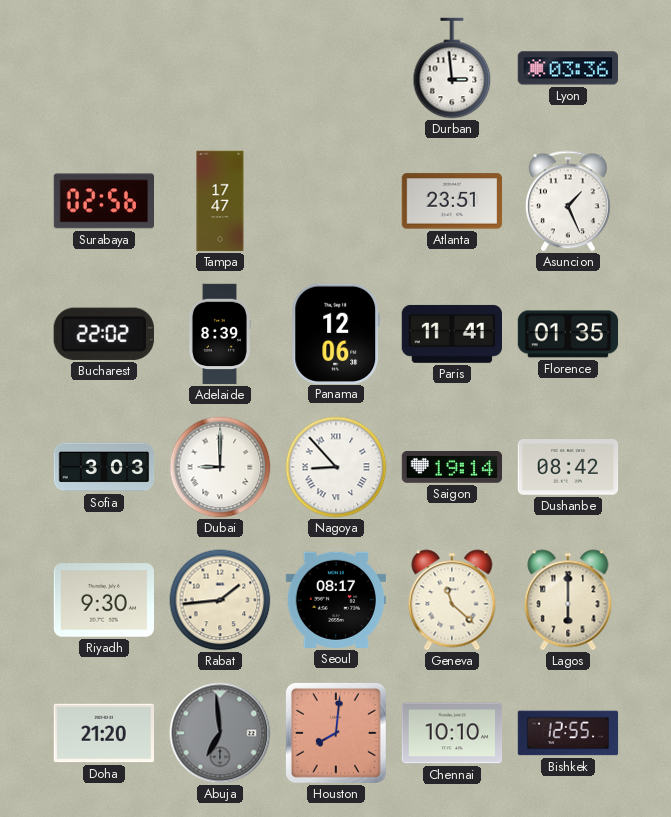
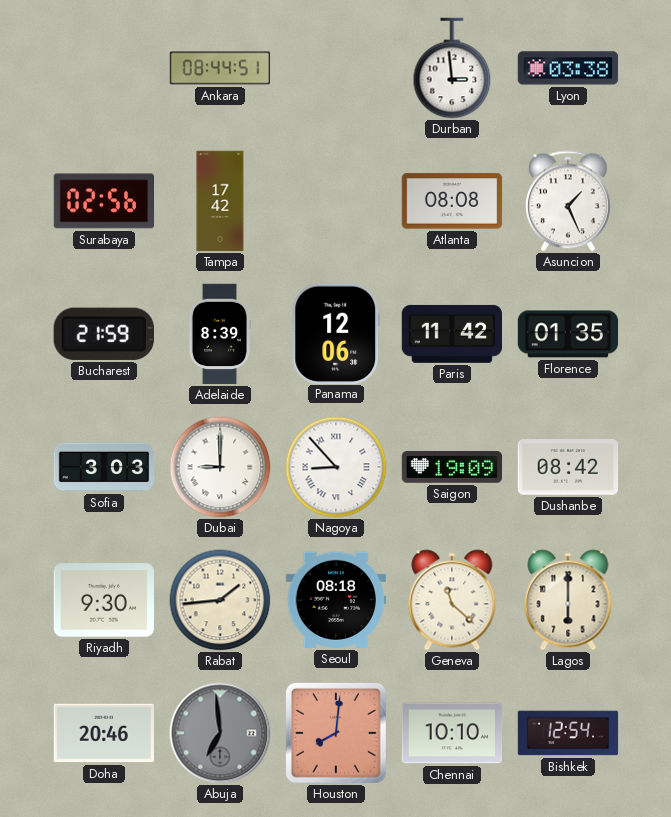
Ankara: none -> 08:44
Lyon: 03:36 -> 03:38
Tampa: 17:47 -> 17:42
Atlanta: 23:51 -> 08:08
Bucharest: 22:02 -> 21:59
Paris: 11:41 -> 11:42
Saigon: 19:14 -> 19:09
Seoul: 08:17 -> 08:18
Doha: 21:20 -> 20:46
Bishkek: 12:55 -> 12:54
